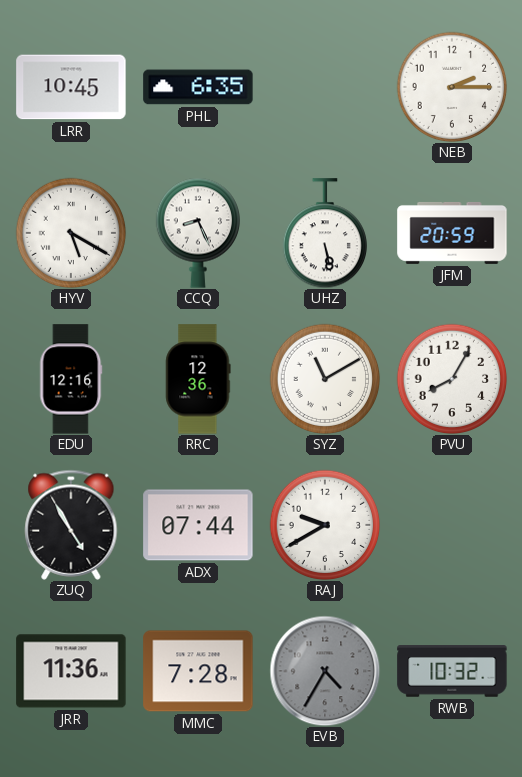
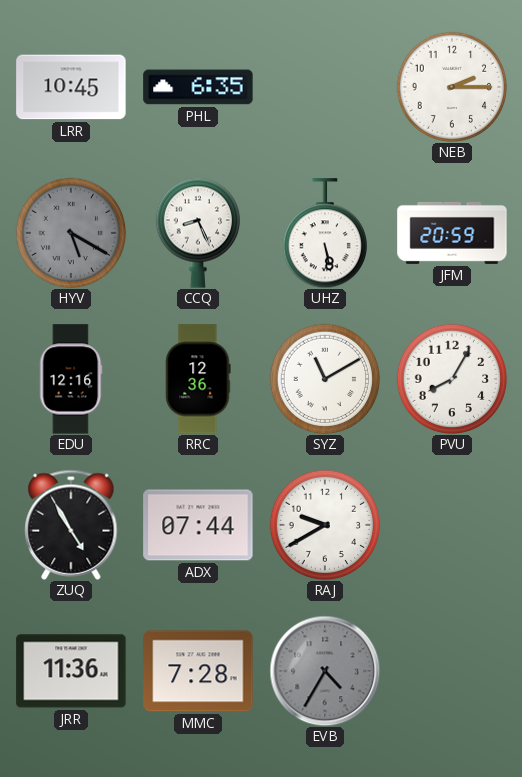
HYV dial: white -> grey
RWB: 10:32 -> none
